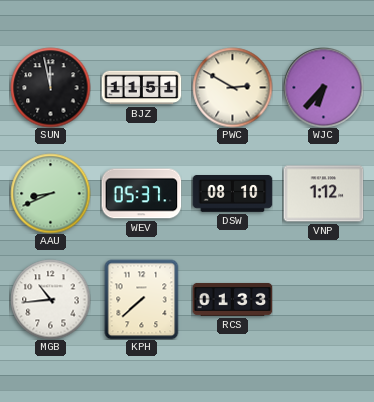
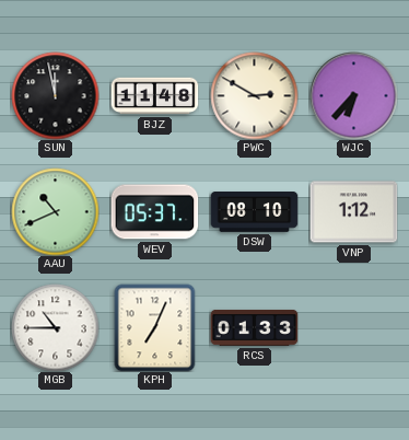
BJZ: 11:51 -> 11:48
AAU: 8:41 -> 10:41
MGB: 10:44 -> 10:45
KPH: 7:38 -> 7:04
